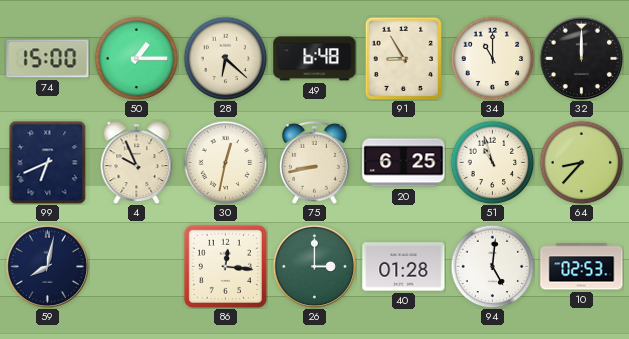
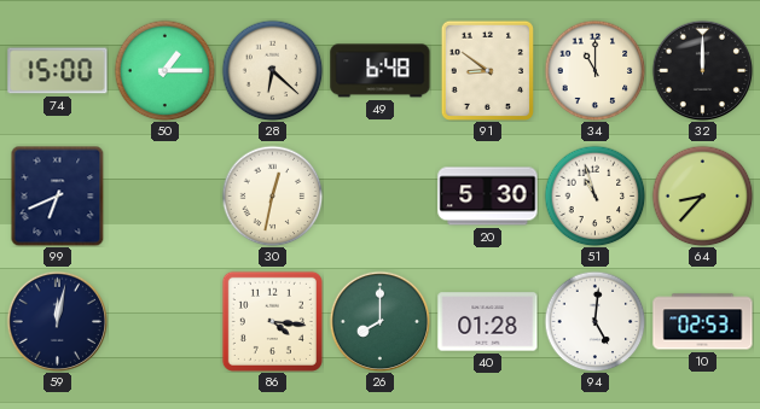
91: 8:55 -> 8:51
4: 9:56 -> none
75: 8:43 -> none
20: 6:25 -> 5:30
59: 8:02 -> 12:02
86: 12:16 -> 4:16
26: 3:00 -> 8:00
